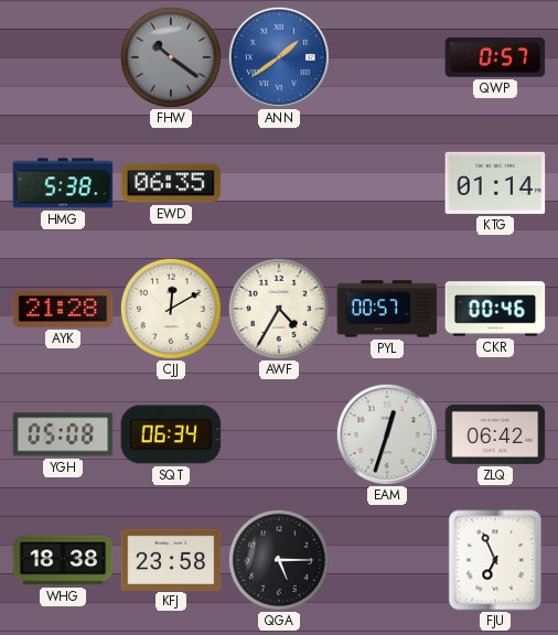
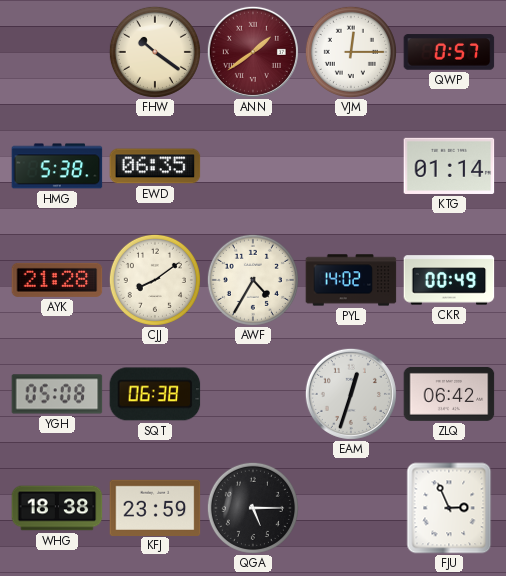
FHW dial: grey -> cream
ANN dial: blue -> burgundy
VJM: none -> 12:15
CJJ: 12:10 -> 8:09
PYL: 00:57 -> 14:02
CKR: 00:46 -> 00:49
SQT: 06:34 -> 06:38
KFJ: 23:58 -> 23:59
FJU: 6:56 -> 2:56
